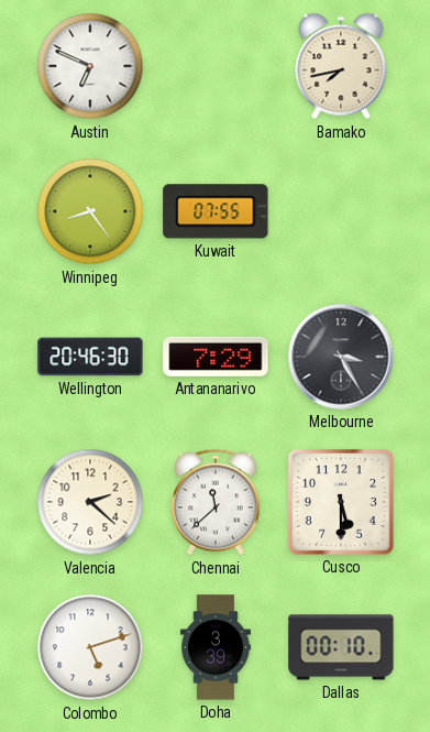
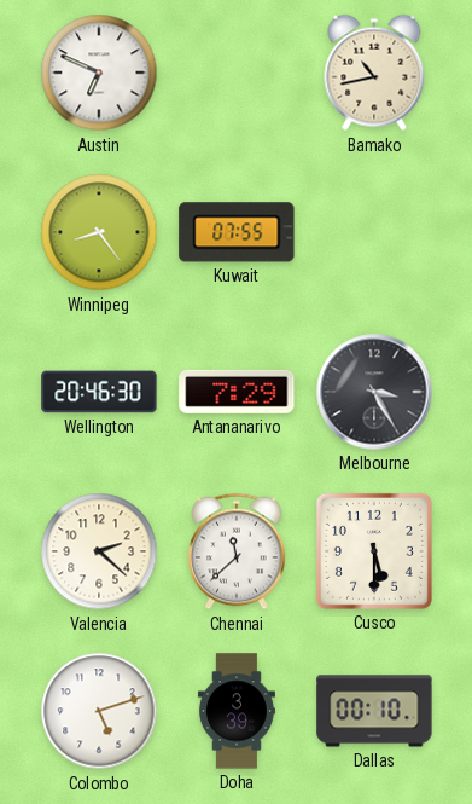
Bamako: 7:43 -> 10:43
